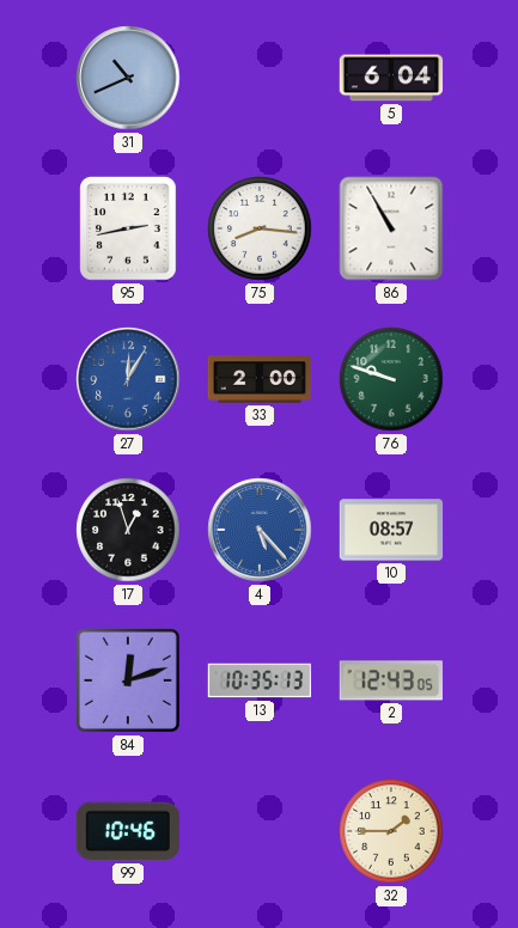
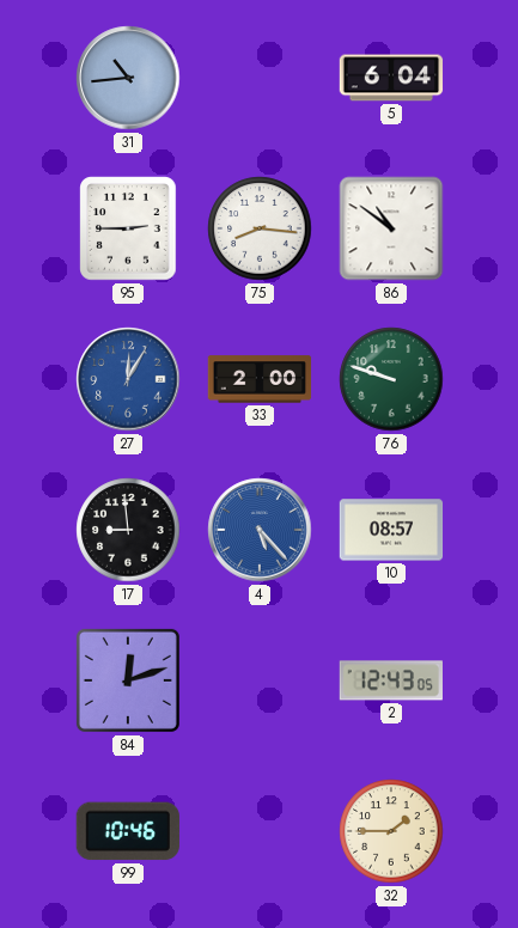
31: 10:41 -> 10:44
95: 2:43 -> 2:45
86: 10:55 -> 10:51
17: 12:57 -> 8:59
13: 10:35 -> none
